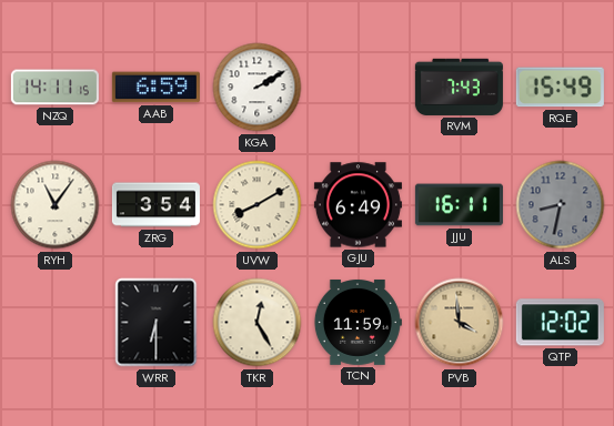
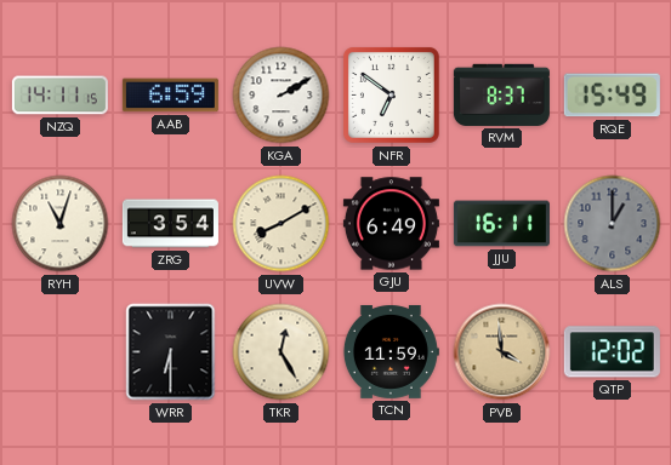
NFR: none -> 6:51
RVM: 7:43 -> 8:37
RYH: 11:06 -> 11:03
ALS: 8:32 -> 1:00
